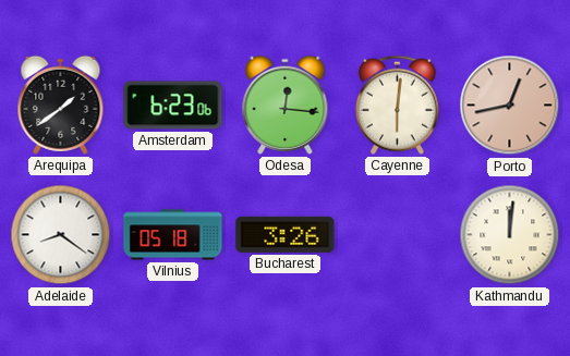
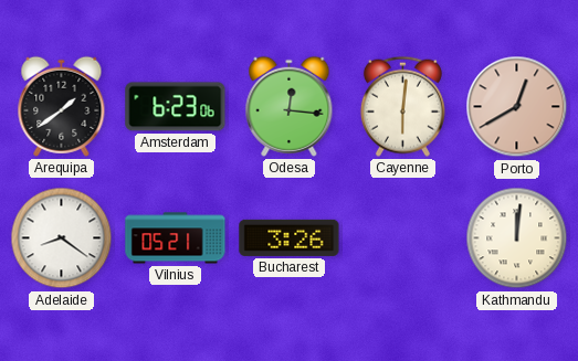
Porto: 12:43 -> 12:40
Vilnius: 05:18 -> 05:21
